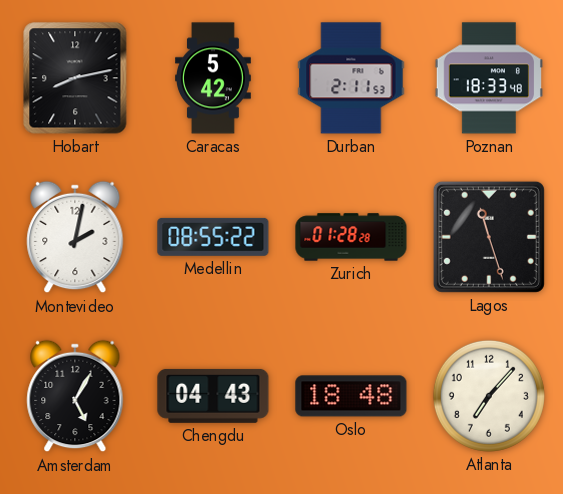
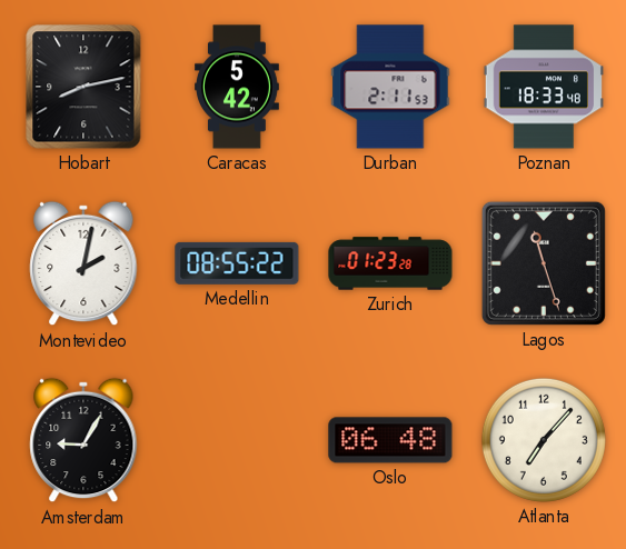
Zurich: 01:28 -> 01:23
Amsterdam: 5:05 -> 9:05
Chengdu: 04:43 -> none
Oslo: 18:48 -> 06:48
